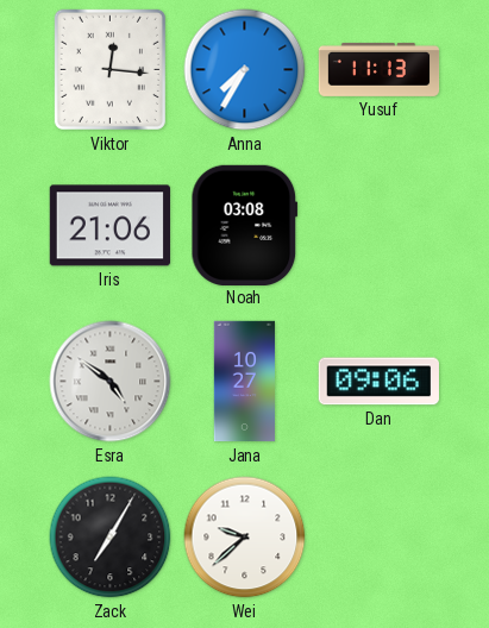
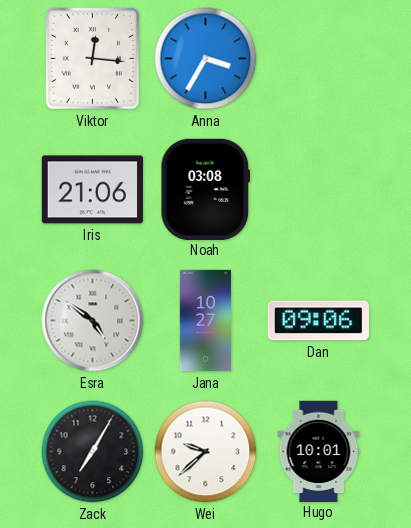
Anna: 7:35 -> 3:35
Yusuf: 11:13 -> none
Hugo: none -> 10:01
